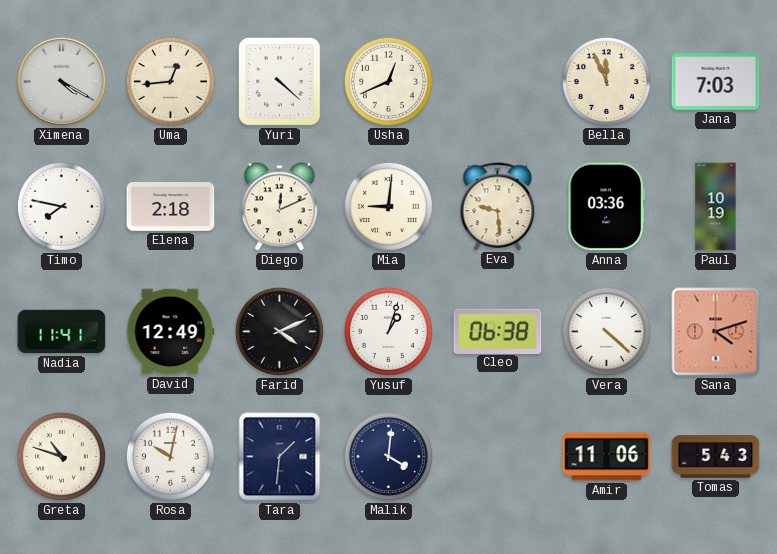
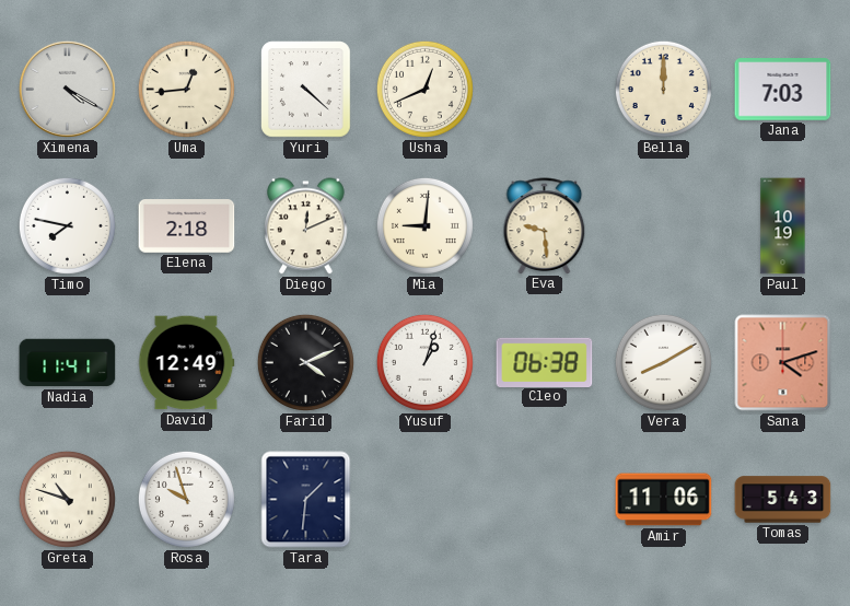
Bella: 11:56 -> 12:00
Anna: 03:36 -> none
Vera: 4:22 -> 8:10
Rosa: 10:02 -> 9:57
Malik: 4:01 -> none
